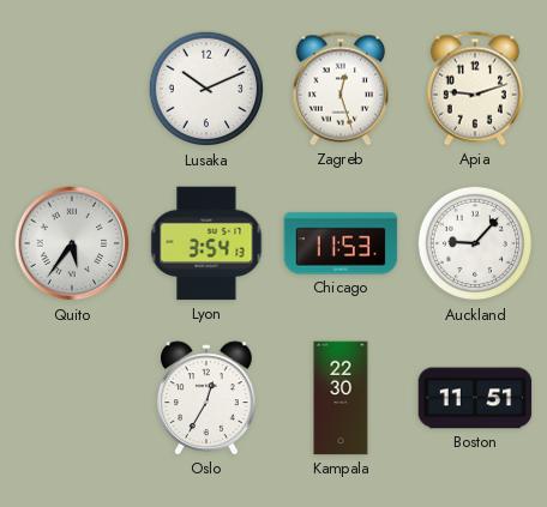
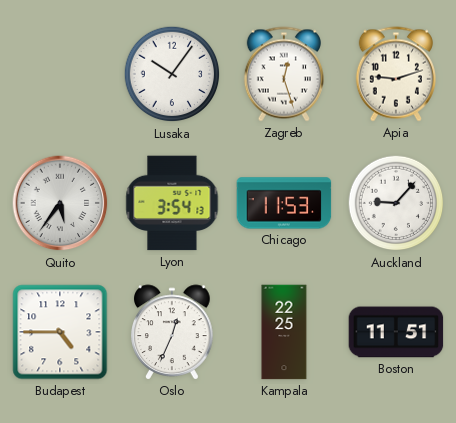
Lusaka: 10:11 -> 10:06
Budapest: none -> 4:45
Oslo: 12:35 -> 12:34
Kampala: 22:30 -> 22:25
